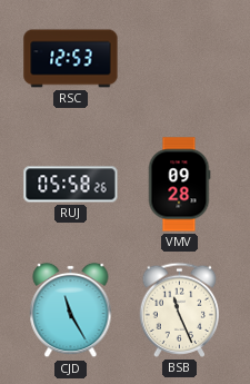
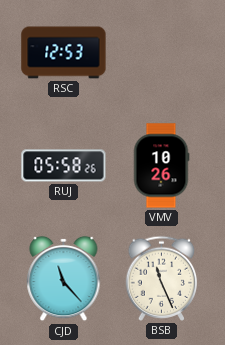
VMV: 09:28 -> 10:26
CJD: 11:25 -> 11:23
